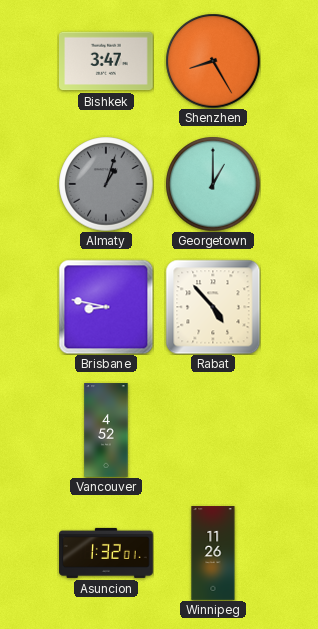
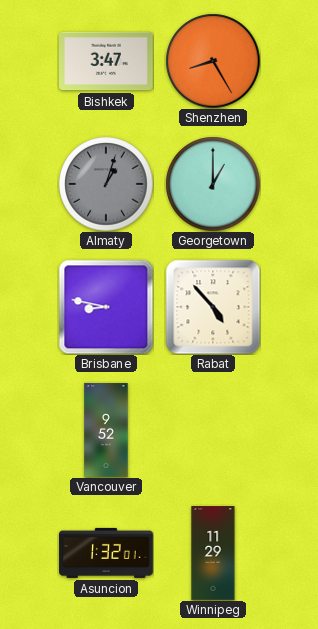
Vancouver: 4:52 -> 9:52
Winnipeg: 11:26 -> 11:29
